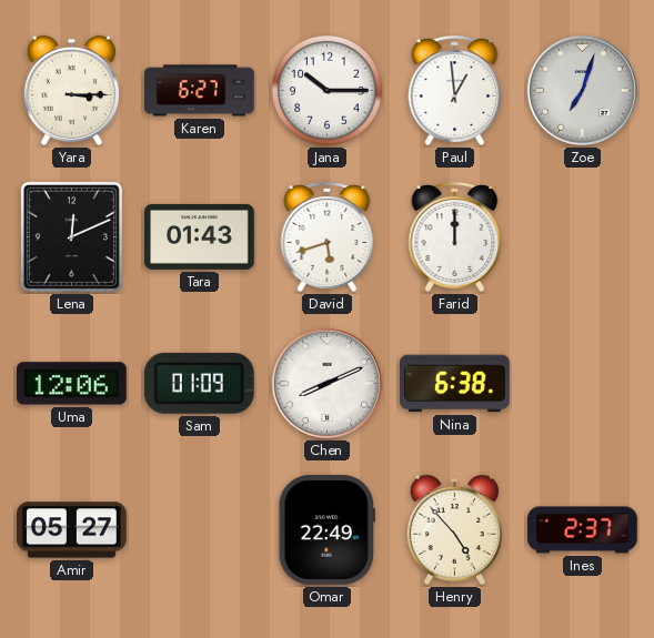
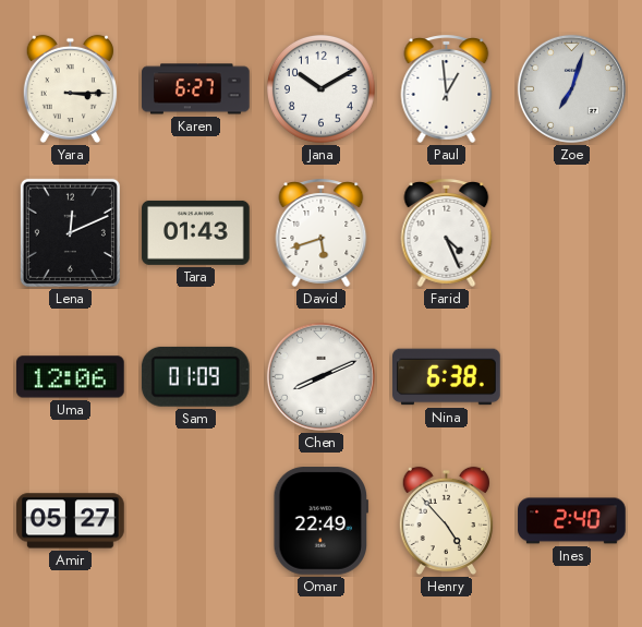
Jana: 10:15 -> 10:10
Farid: 12:00 -> 4:26
Ines: 2:37 -> 2:40
